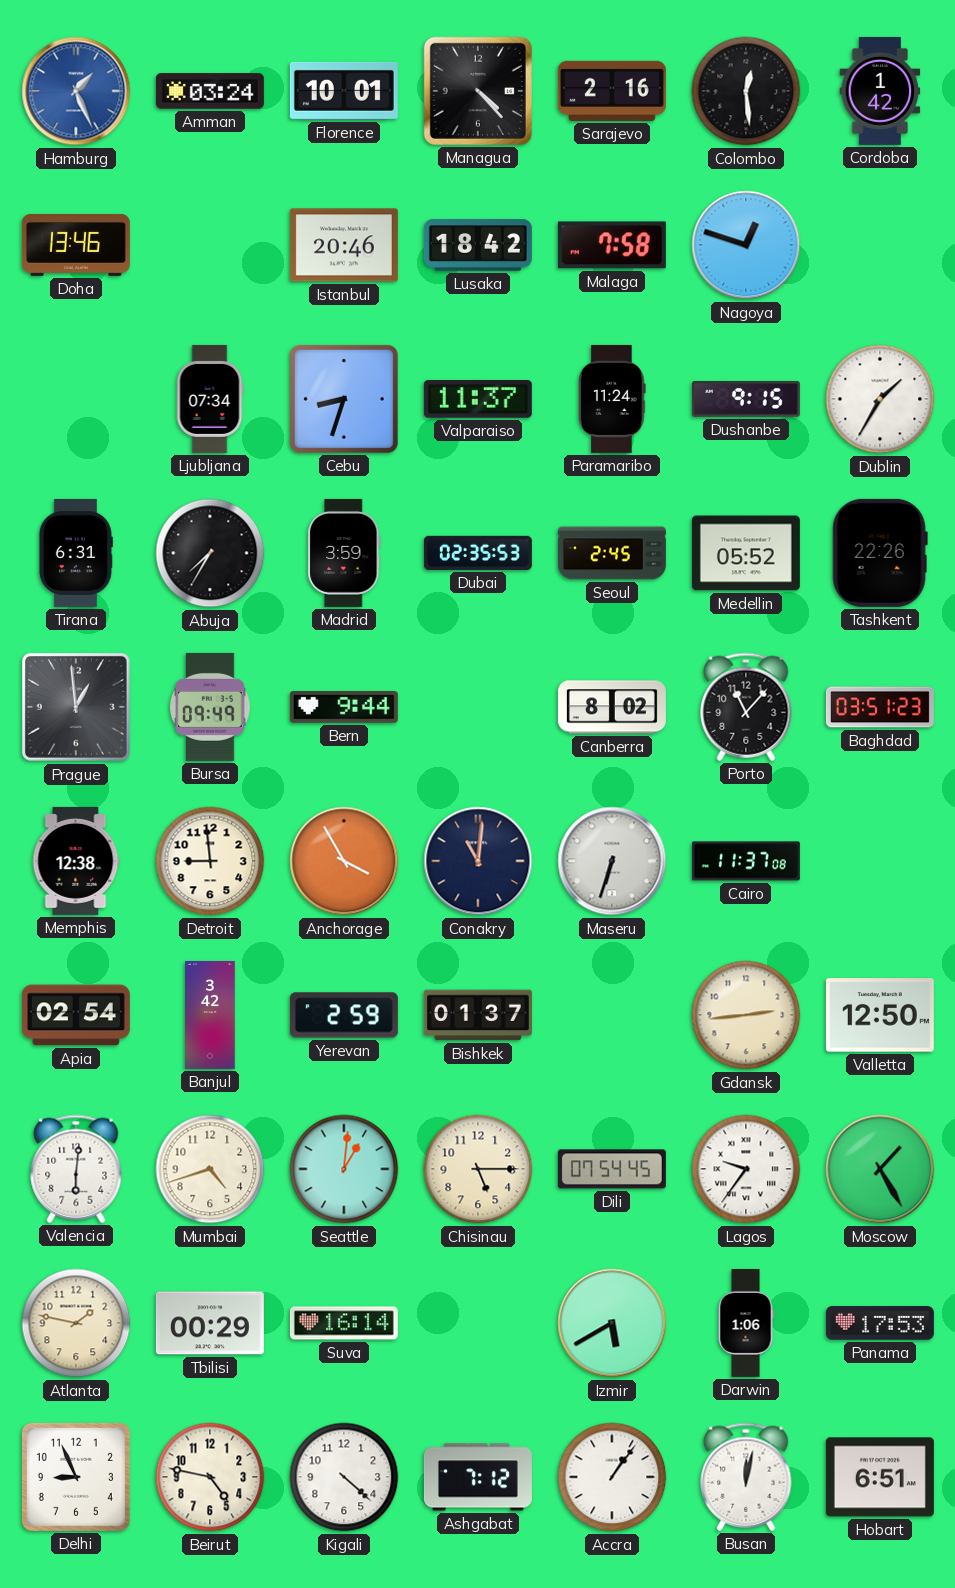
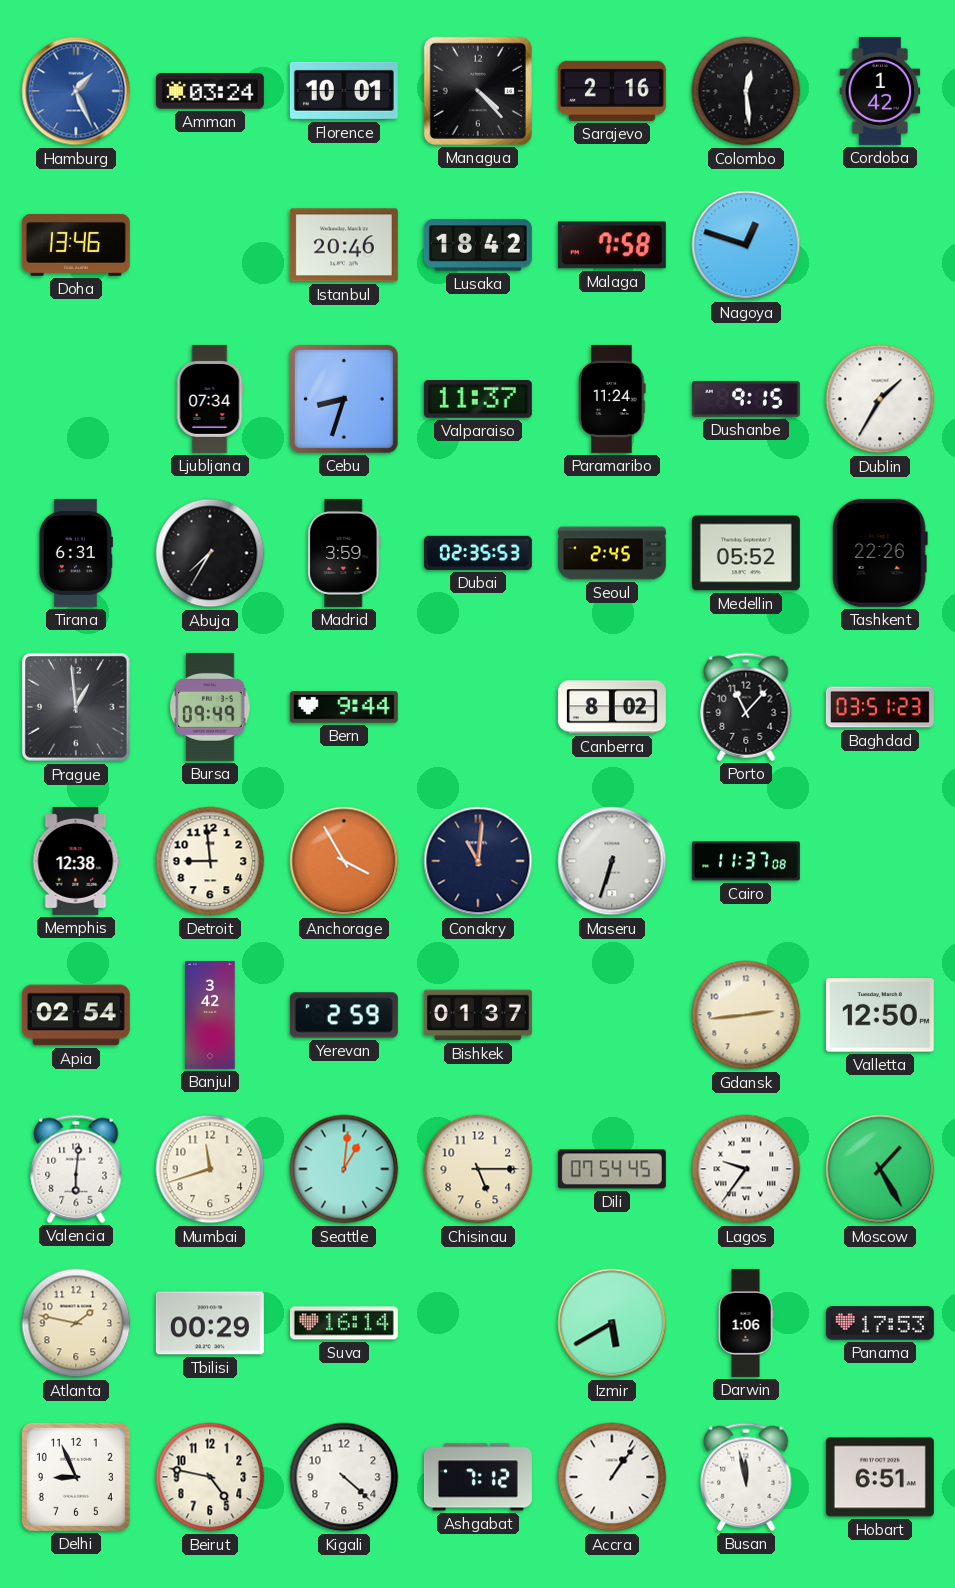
Mumbai: 4:42 -> 11:42
Busan: 12:02 -> 11:58
